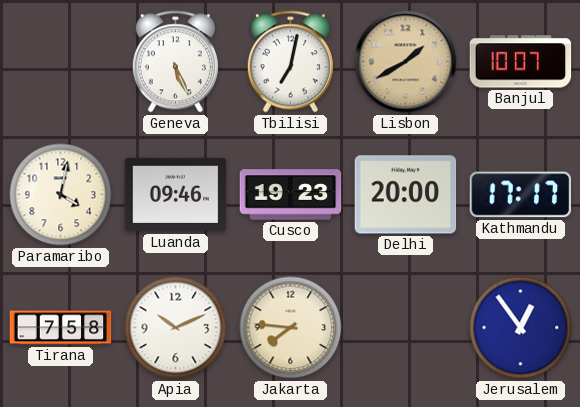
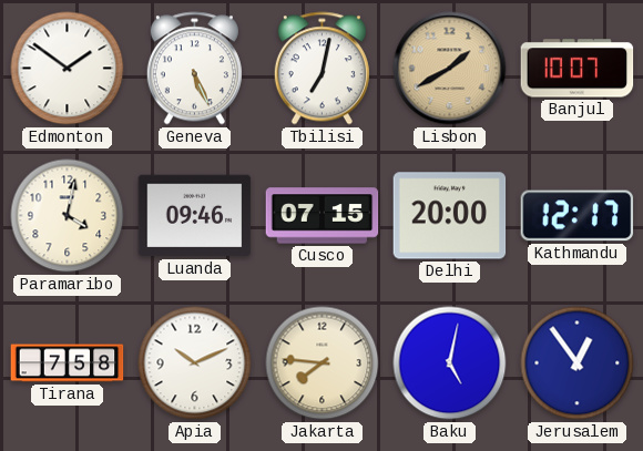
Edmonton: none -> 1:51
Cusco: 19:23 -> 07:15
Kathmandu: 17:17 -> 12:17
Baku: none -> 5:02
